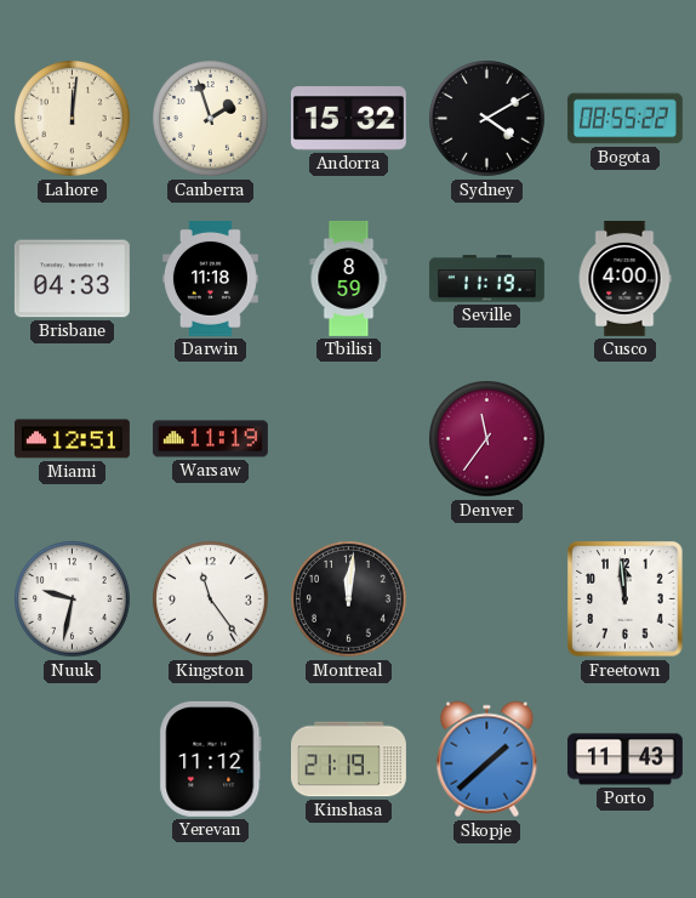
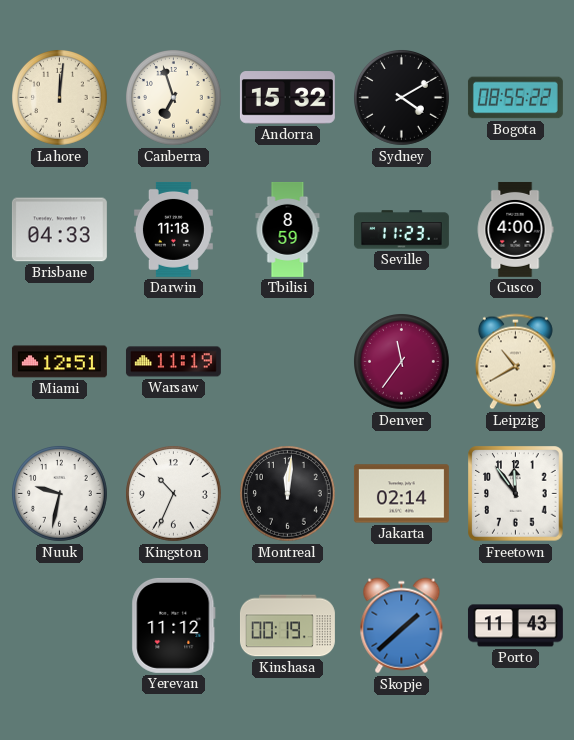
Canberra: 1:57 -> 6:57
Seville: 11:19 -> 11:23
Leipzig: none -> 10:40
Kingston: 11:24 -> 10:34
Jakarta: none -> 02:14
Freetown: 11:59 -> 11:54
Kinshasa: 21:19 -> 00:19
